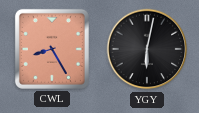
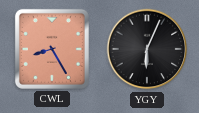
YGY: 6:02 -> 6:04
